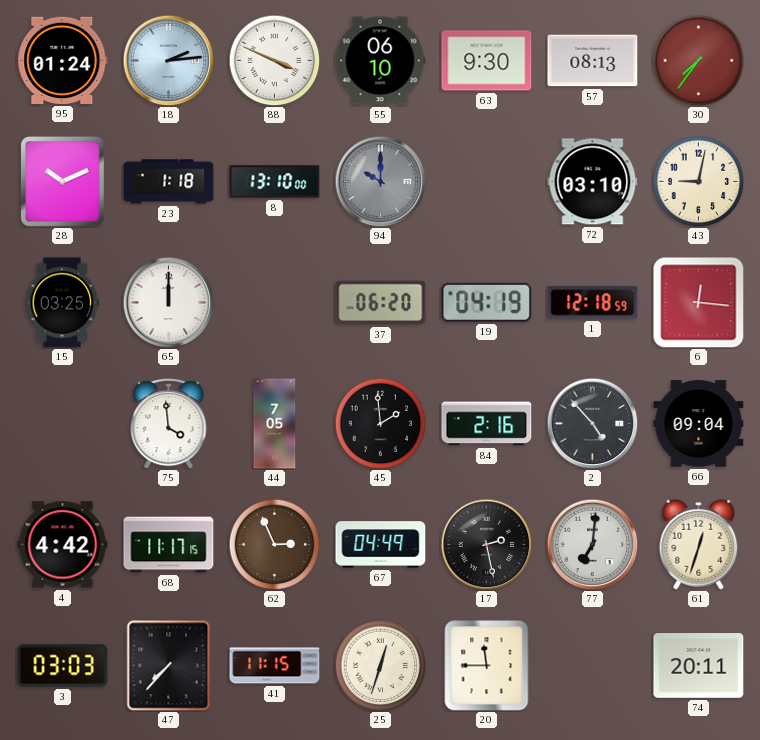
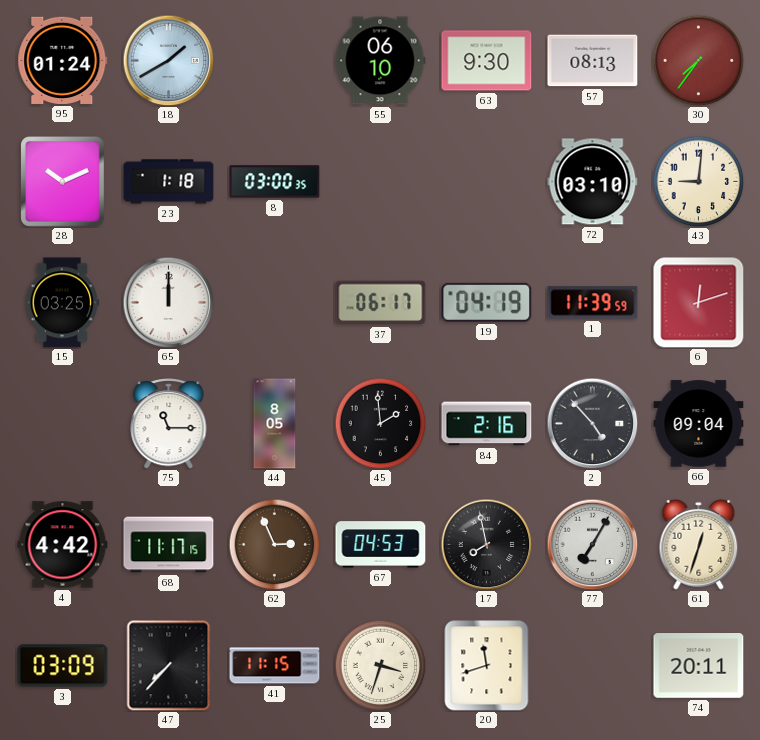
18: 2:14 -> 1:40
88: 3:49 -> none
8: 13:10 -> 03:00
94: 10:00 -> none
43: 9:02 -> 9:01
37: 06:20 -> 06:17
1: 12:18 -> 11:39
6: 12:16 -> 12:12
75: 3:59 -> 11:15
44: 7:05 -> 8:05
67: 04:49 -> 04:53
17: 2:28 -> 7:58
77: 7:01 -> 7:05
3: 03:03 -> 03:09
25: 12:33 -> 3:33
20: 11:45 -> 11:42
